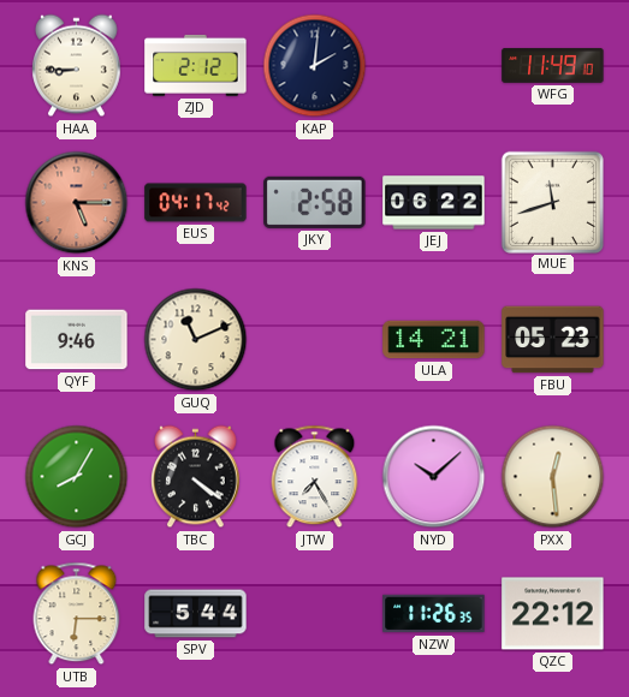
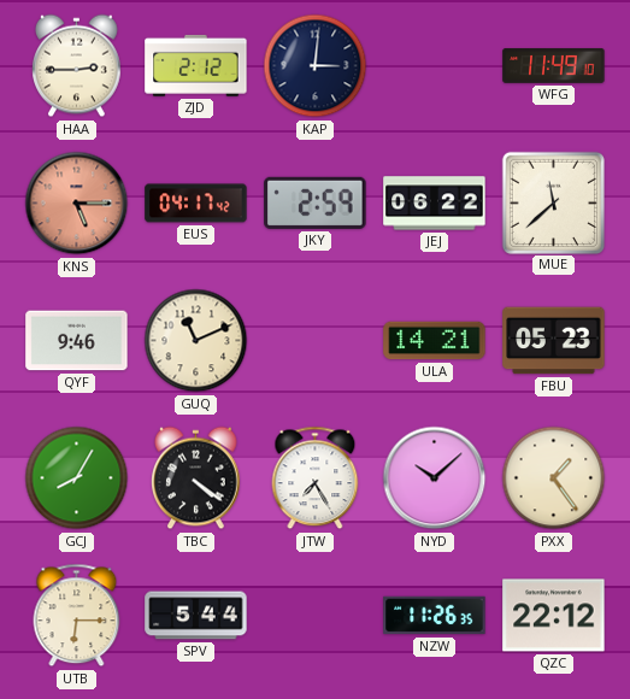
HAA: 8:45 -> 2:45
KAP: 2:01 -> 3:01
JKY: 2:58 -> 2:59
MUE: 11:42 -> 11:38
PXX: 12:29 -> 1:24
